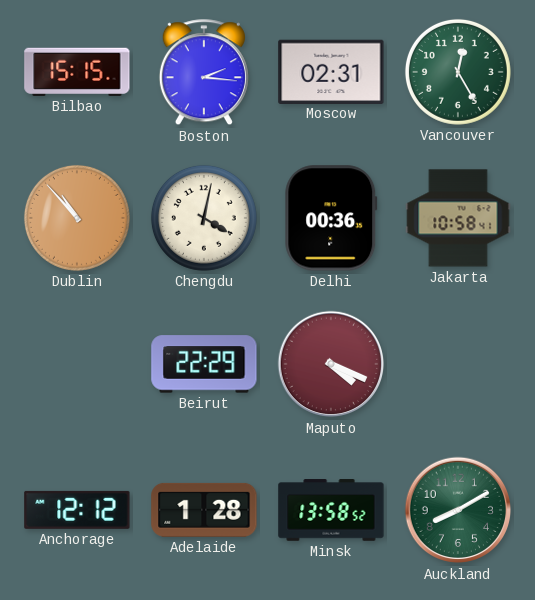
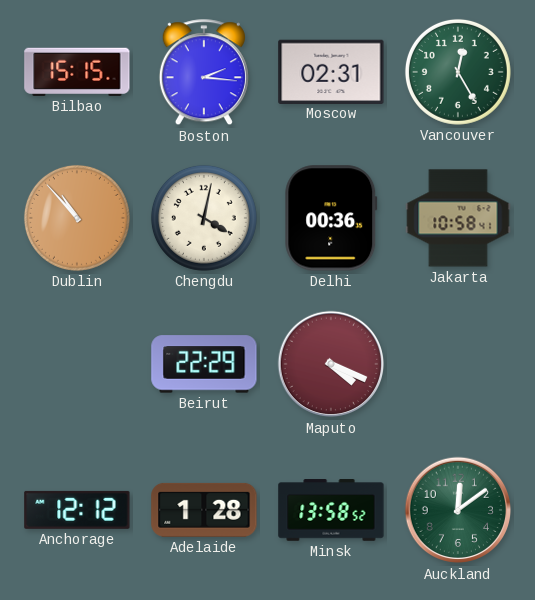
Auckland: 8:10 -> 12:09
